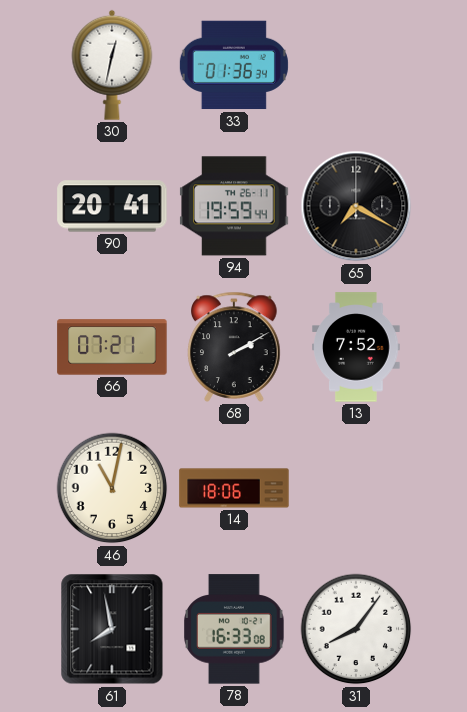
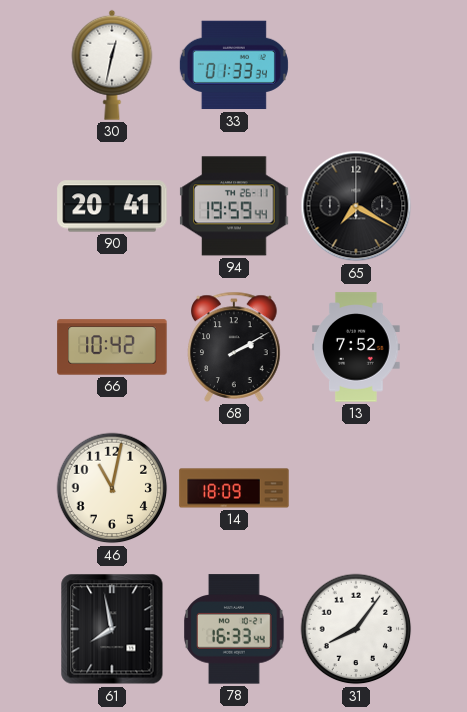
33: 01:36 -> 01:33
66: 07:21 -> 10:42
14: 18:06 -> 18:09
78: 16:33:08 -> 16:33:44
